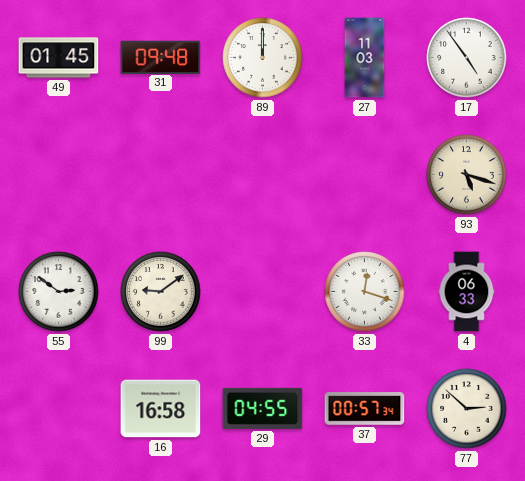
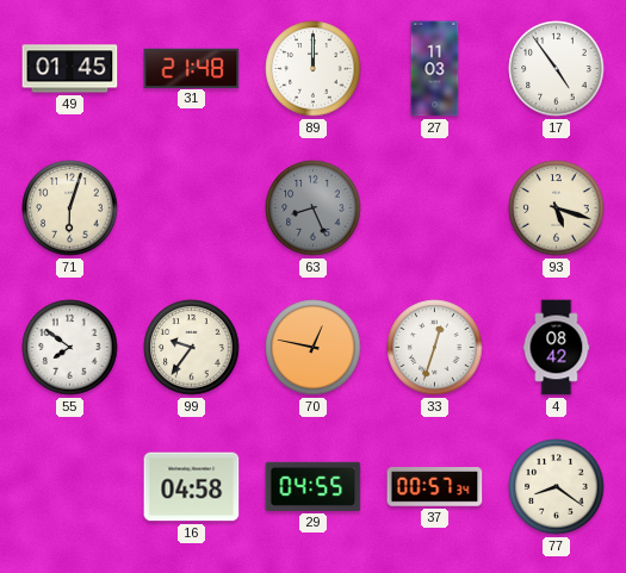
31: 09:48 -> 21:48
71: none -> 6:03
63: none -> 8:26
55: 2:51 -> 7:51
99: 9:09 -> 9:36
70: none -> 12:47
33: 12:18 -> 12:33
4: 06:33 -> 08:42
16: 16:58 -> 04:58
77: 2:52 -> 8:21
